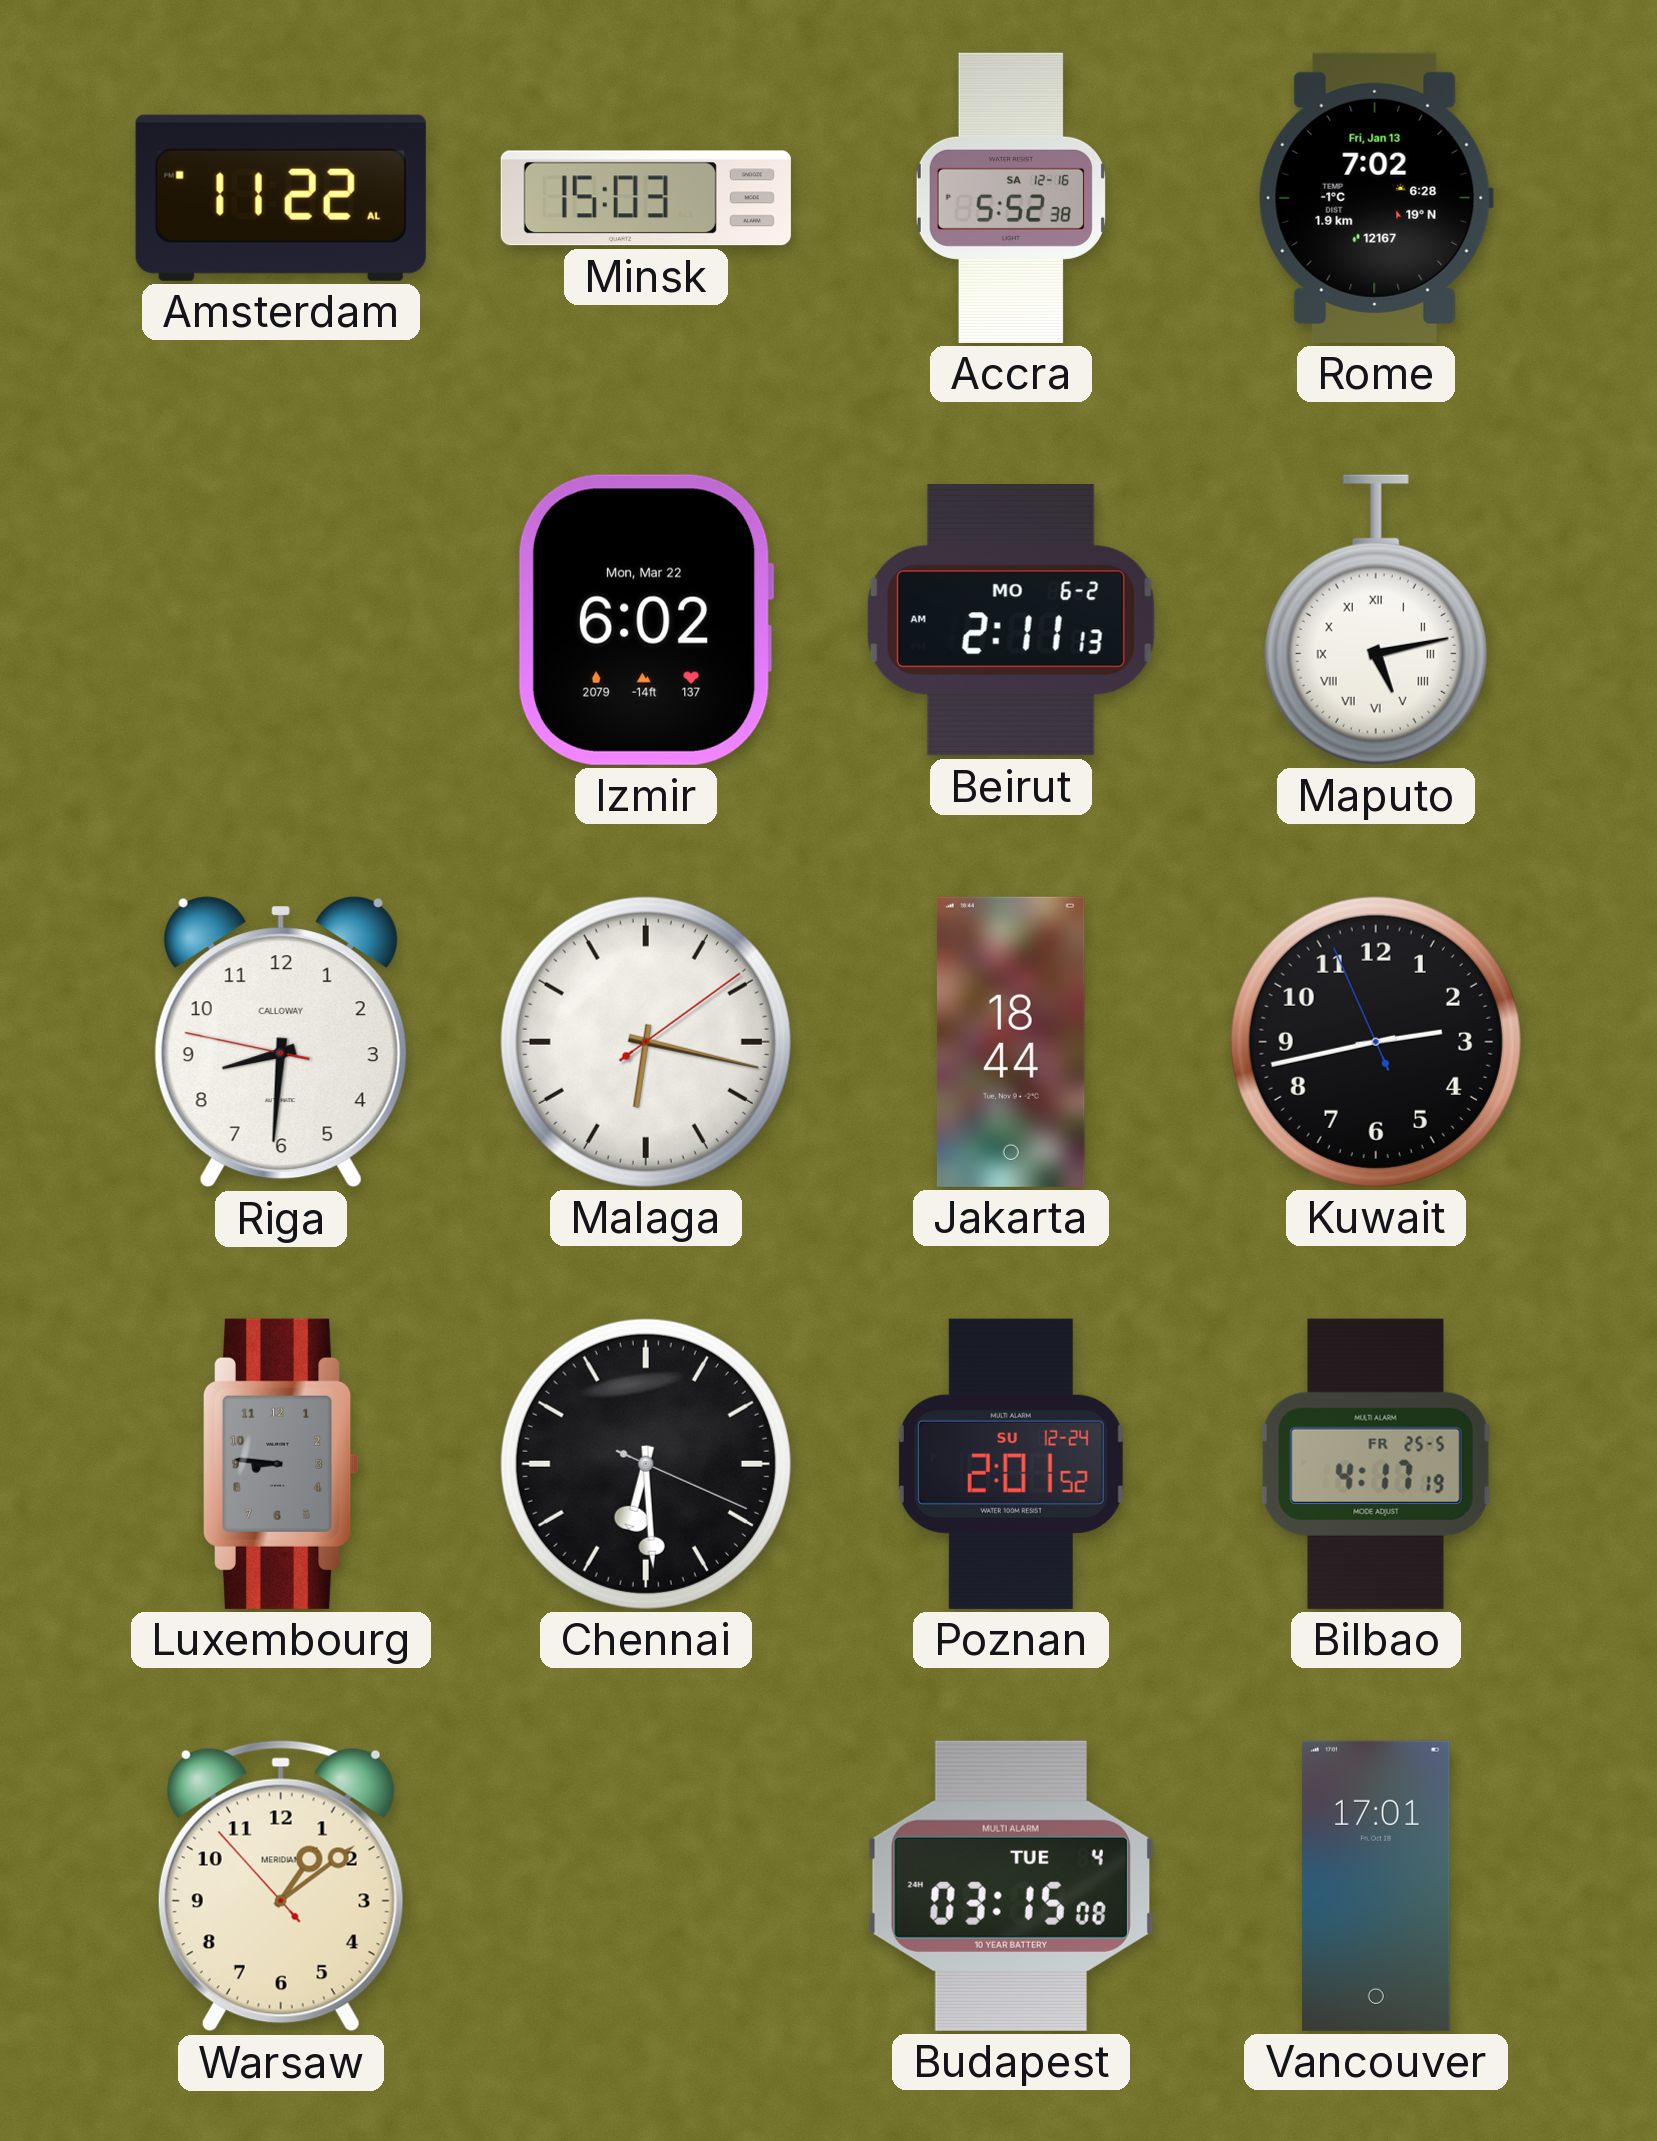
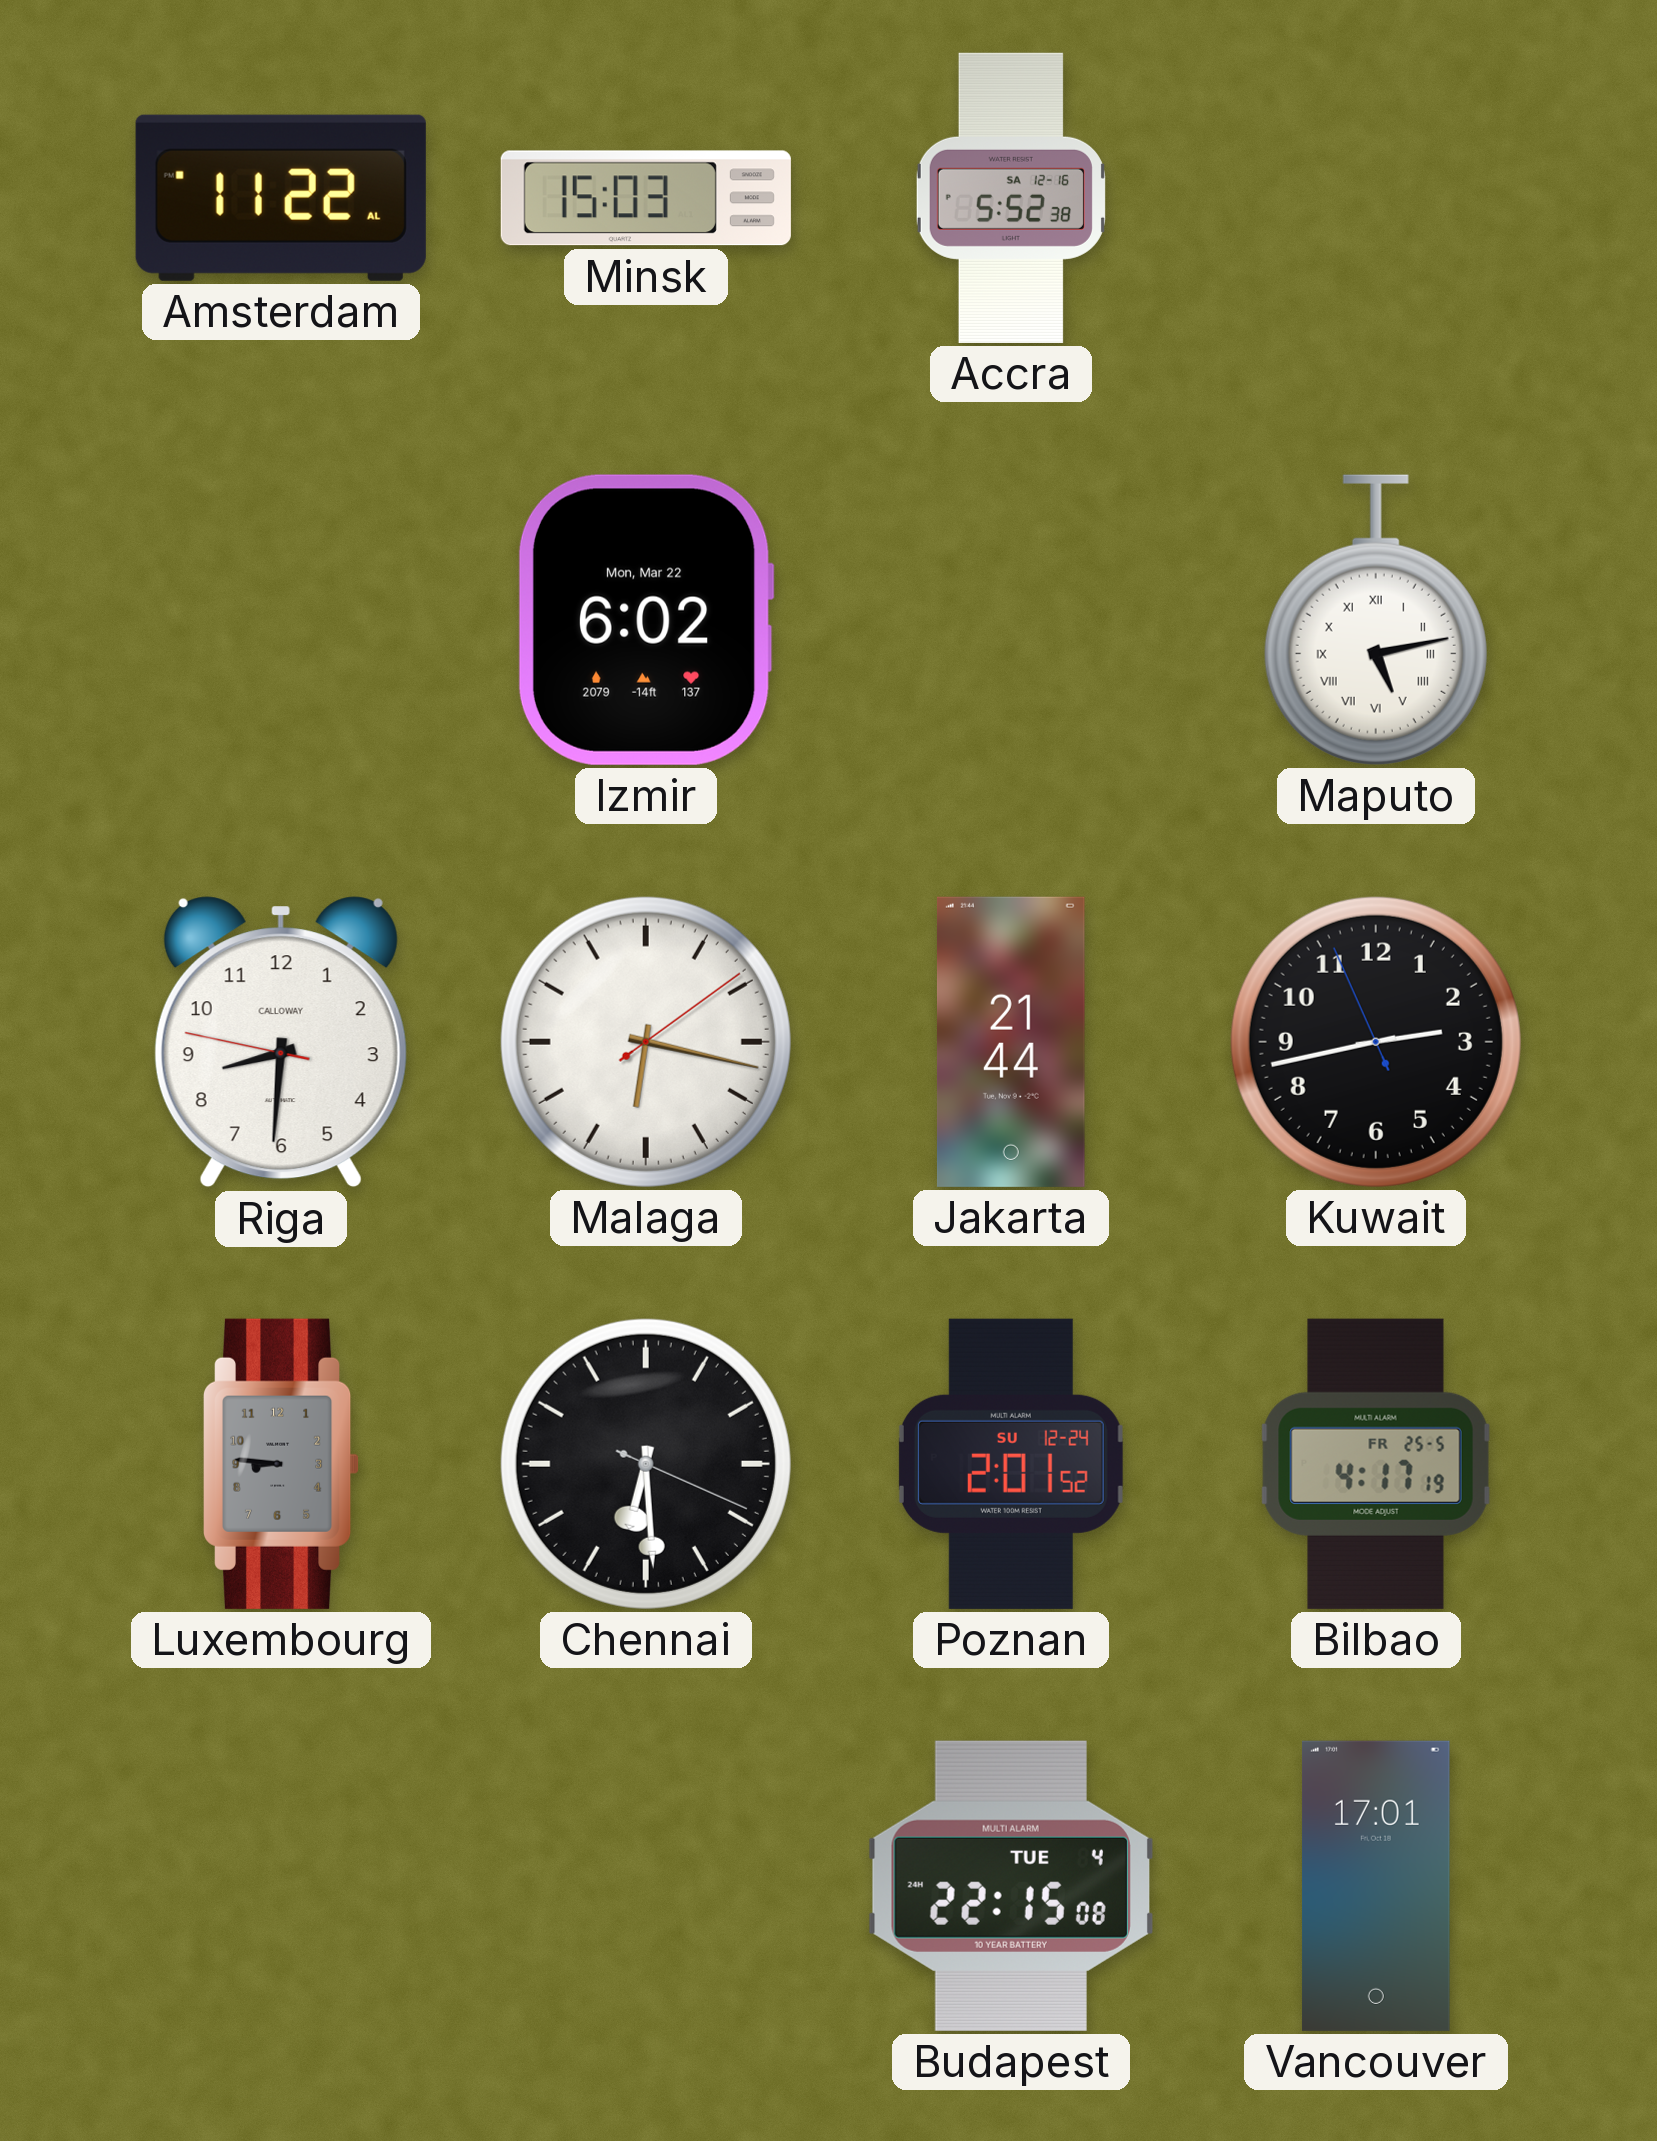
Rome: 7:02 -> none
Beirut: 2:11 -> none
Jakarta: 18:44 -> 21:44
Warsaw: 1:08 -> none
Budapest: 03:15 -> 22:15
